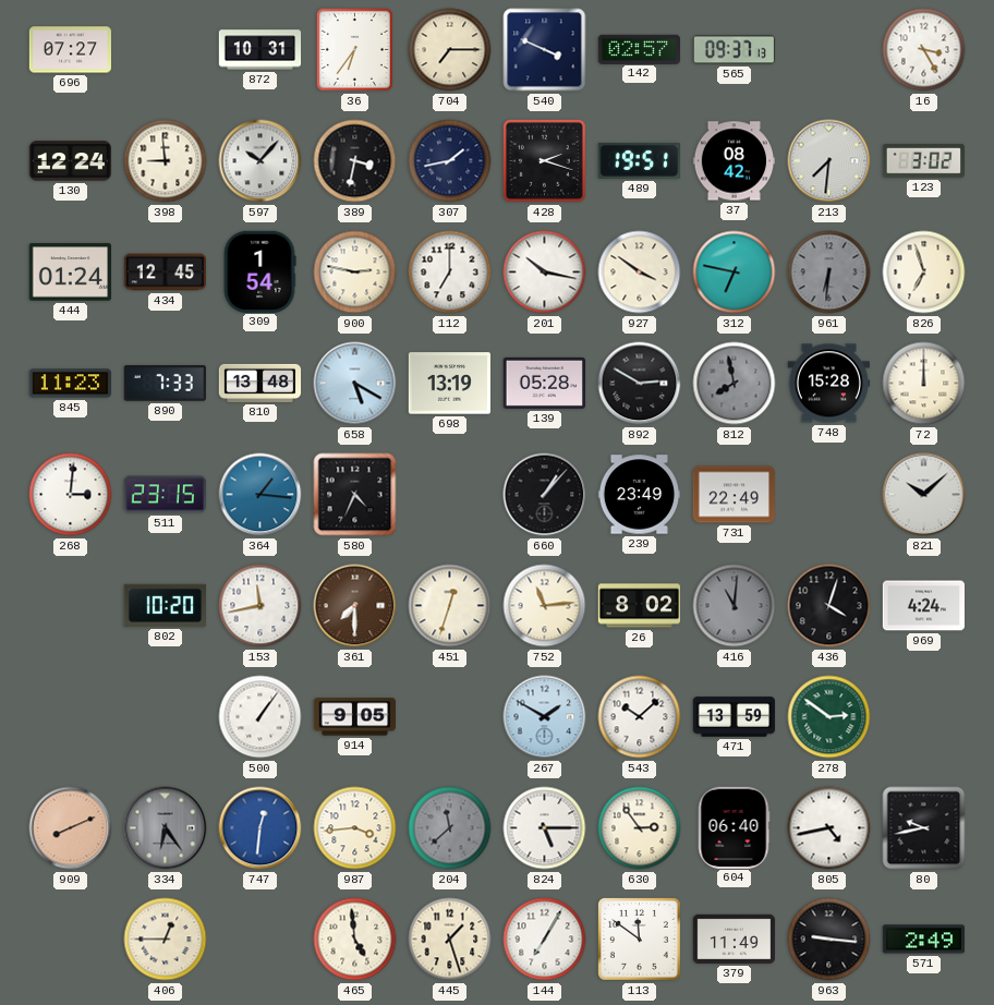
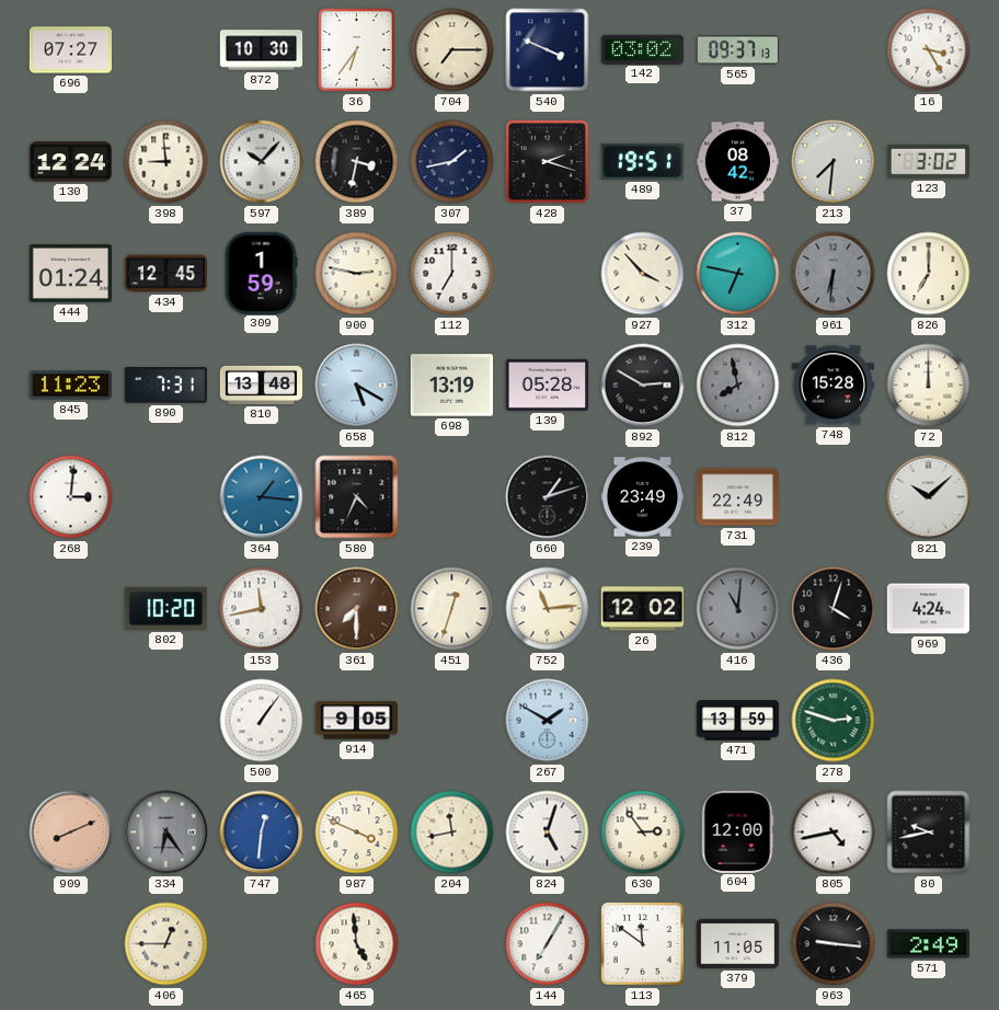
872: 10:31 -> 10:30
142: 02:57 -> 03:02
309: 1:54 -> 1:59
201: 10:17 -> none
927: 3:51 -> 3:53
826: 6:57 -> 7:00
890: 7:33 -> 7:31
511: 23:15 -> none
660: 1:07 -> 1:12
26: 8:02 -> 12:02
543: 10:08 -> none
278: 2:51 -> 2:48
987: 3:44 -> 3:49
204: 11:38 -> 11:43
204 dial: grey -> cream
824: 5:15 -> 5:03
604: 06:40 -> 12:00
445: 1:27 -> none
379: 11:49 -> 11:05
